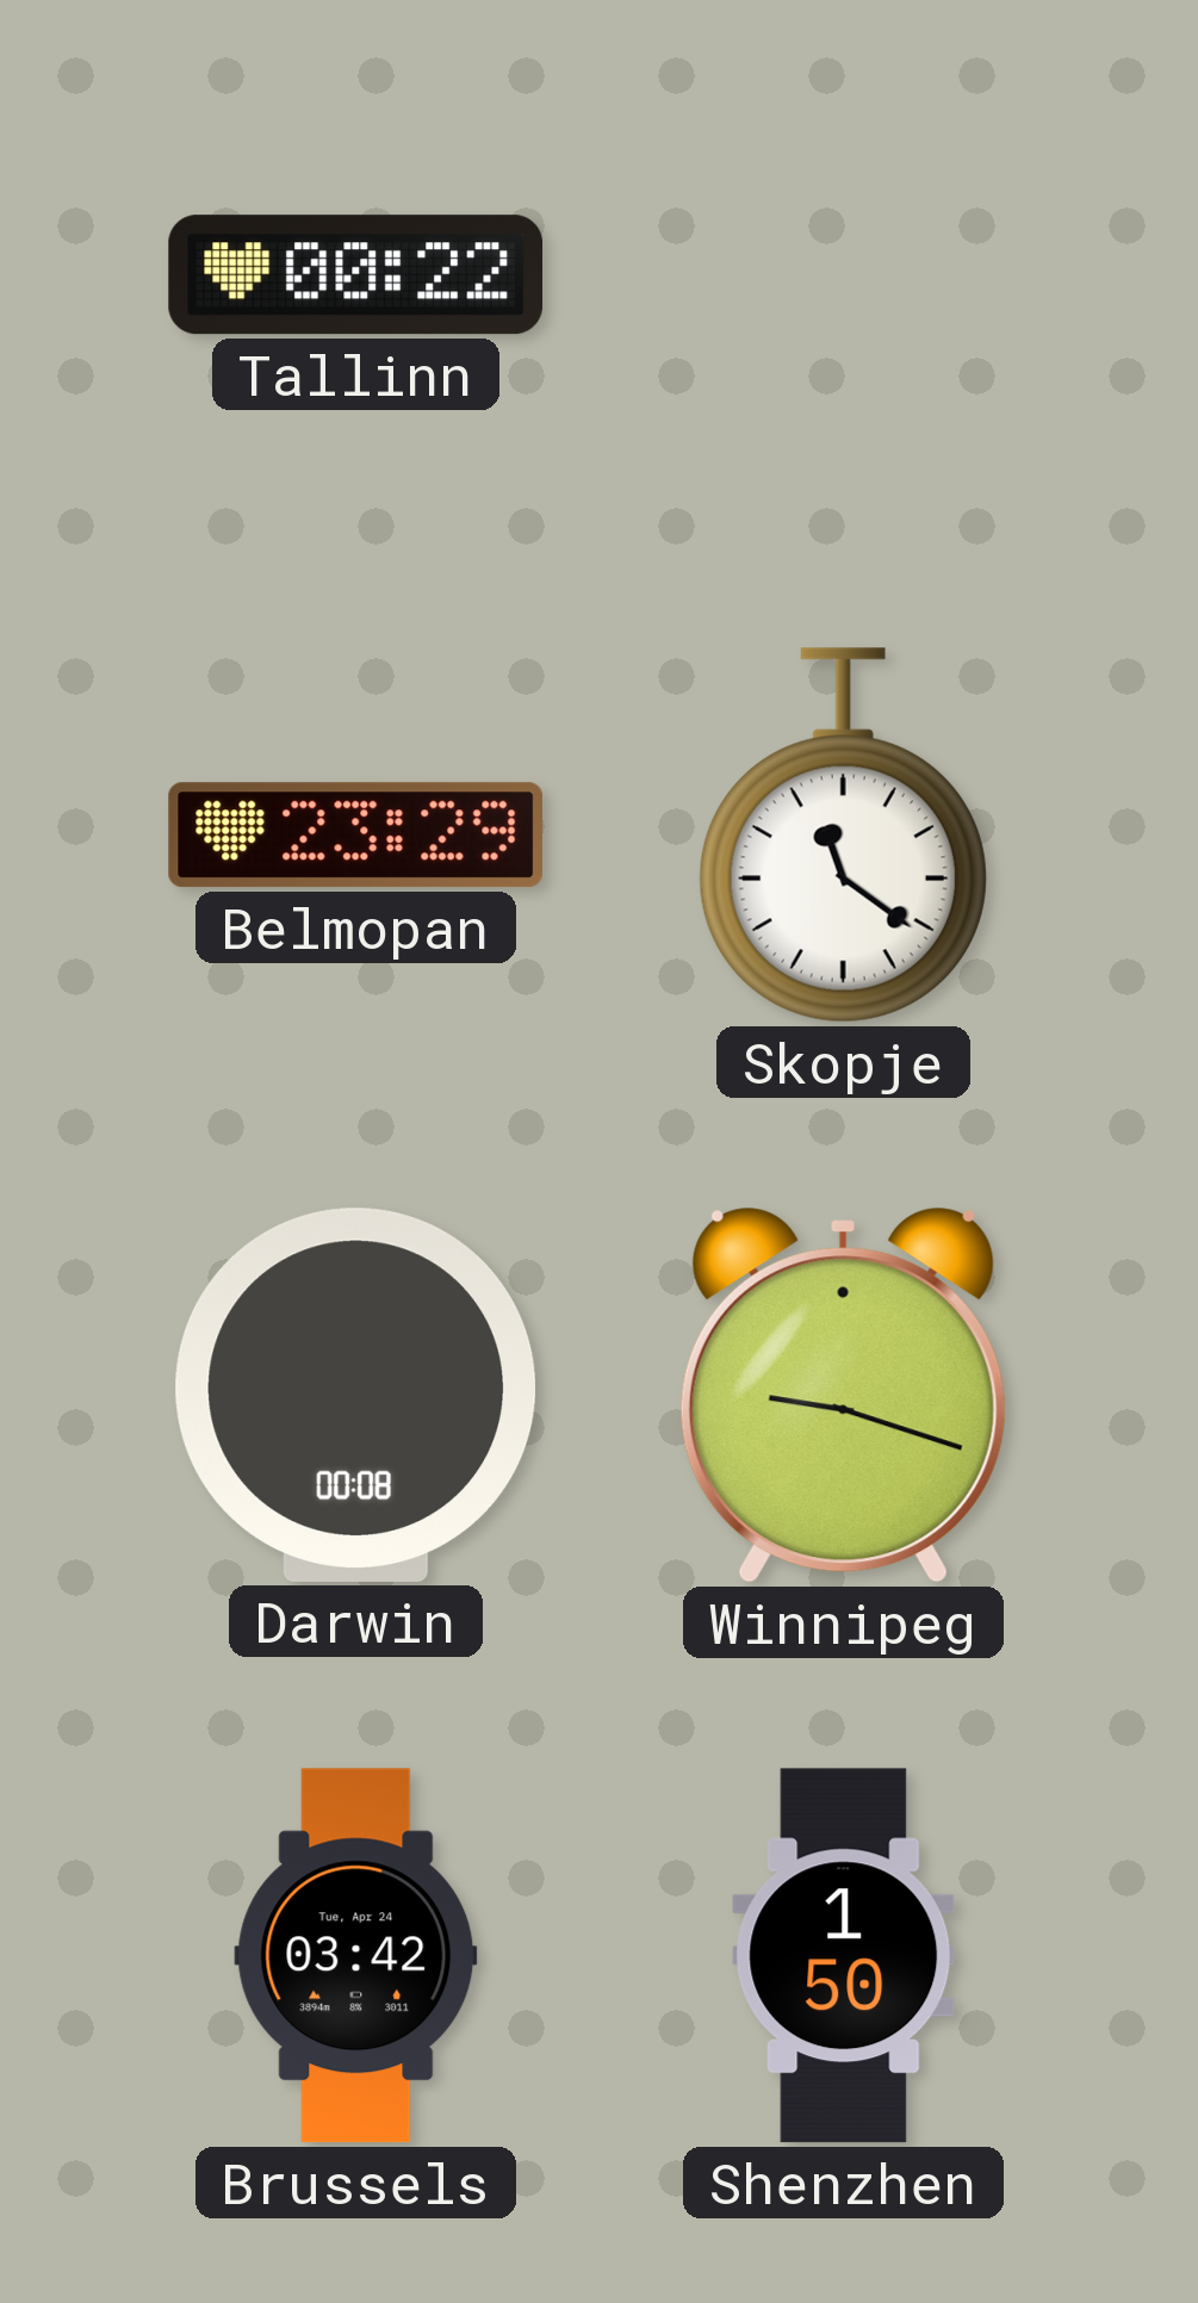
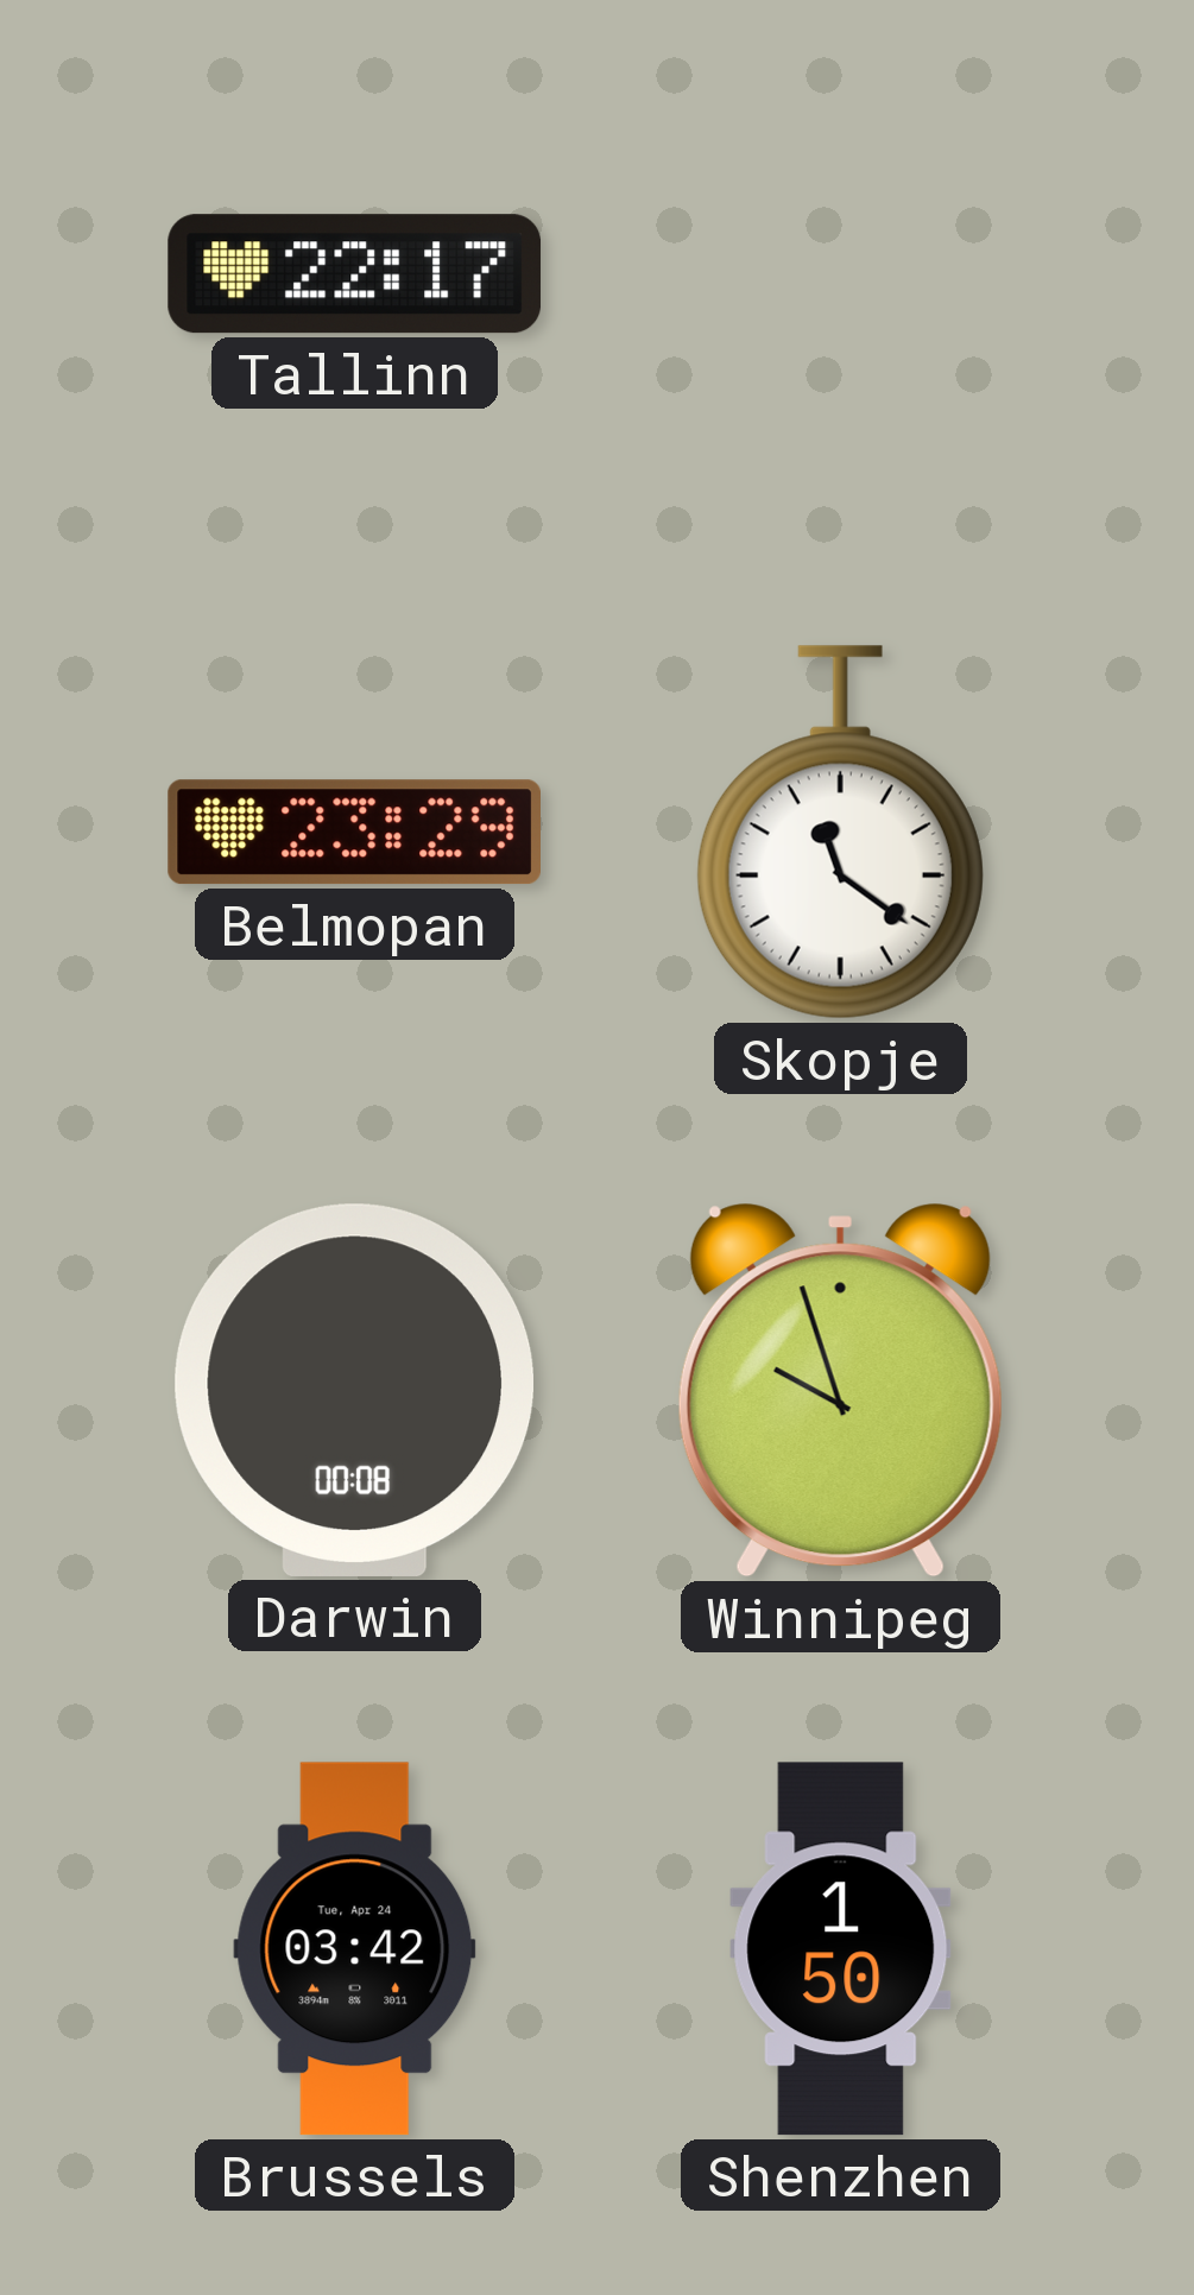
Tallinn: 00:22 -> 22:17
Winnipeg: 9:18 -> 9:57
